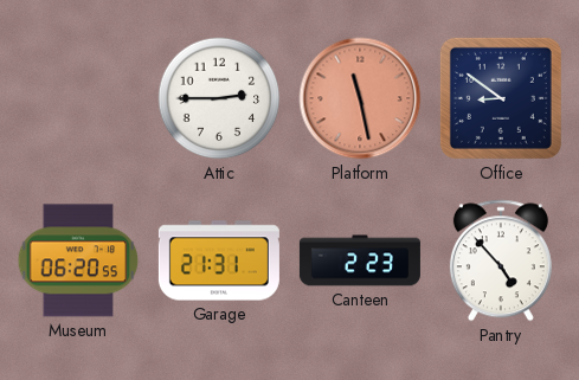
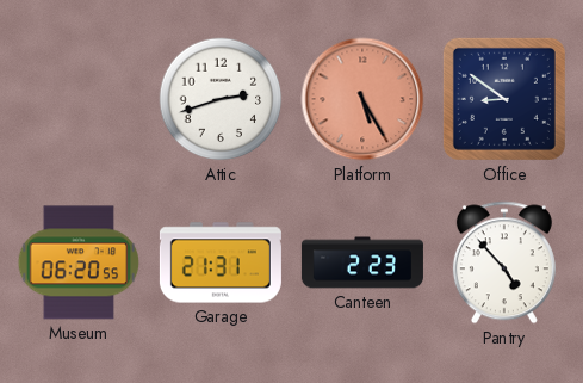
Attic: 2:45 -> 2:42
Platform: 11:28 -> 5:25
